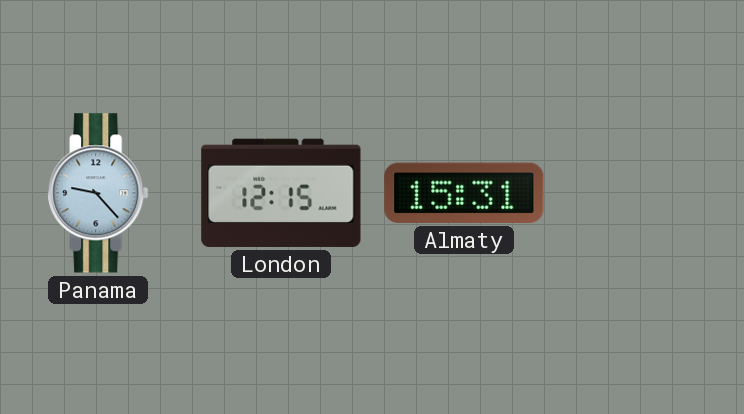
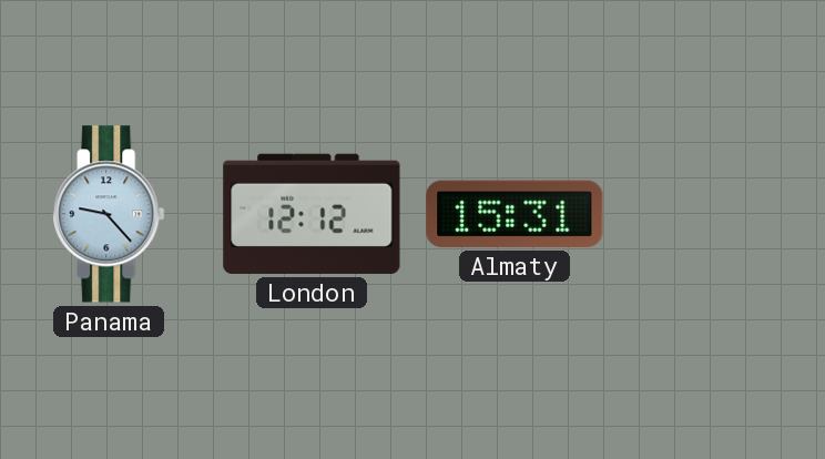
London: 12:15 -> 12:12
